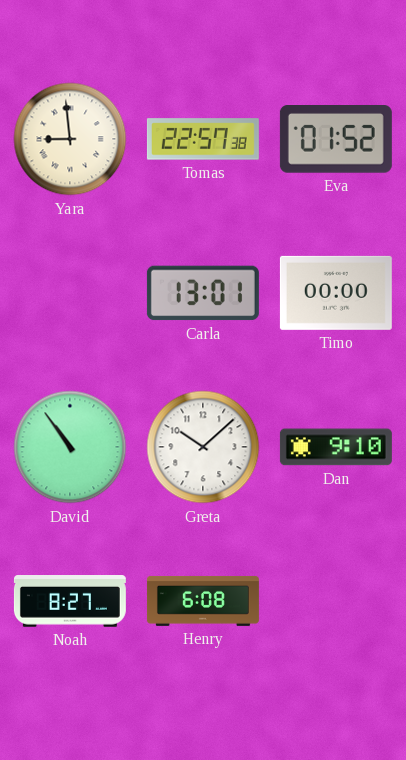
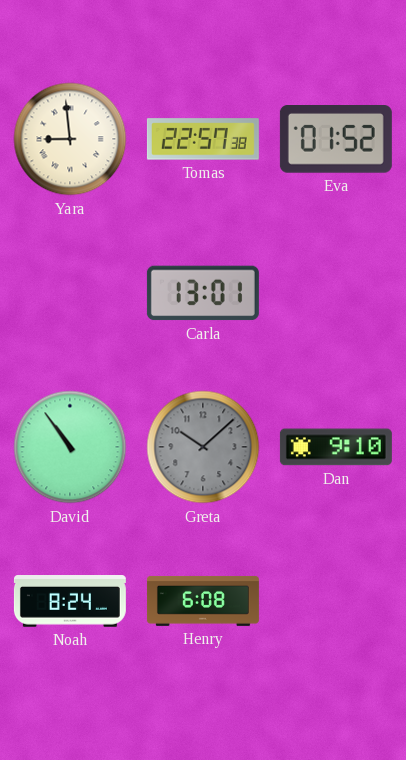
Timo: 00:00 -> none
Greta dial: white -> grey
Noah: 8:27 -> 8:24
